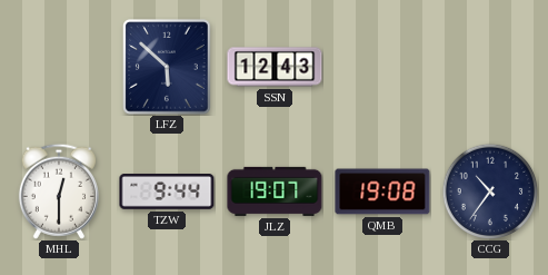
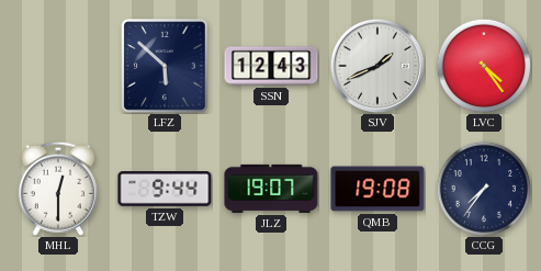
SJV: none -> 1:41
LVC: none -> 4:24
CCG: 10:36 -> 7:36
